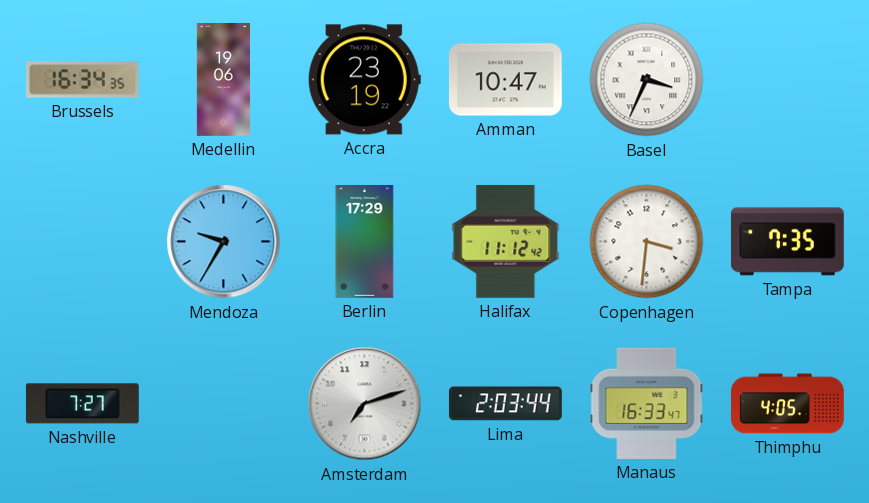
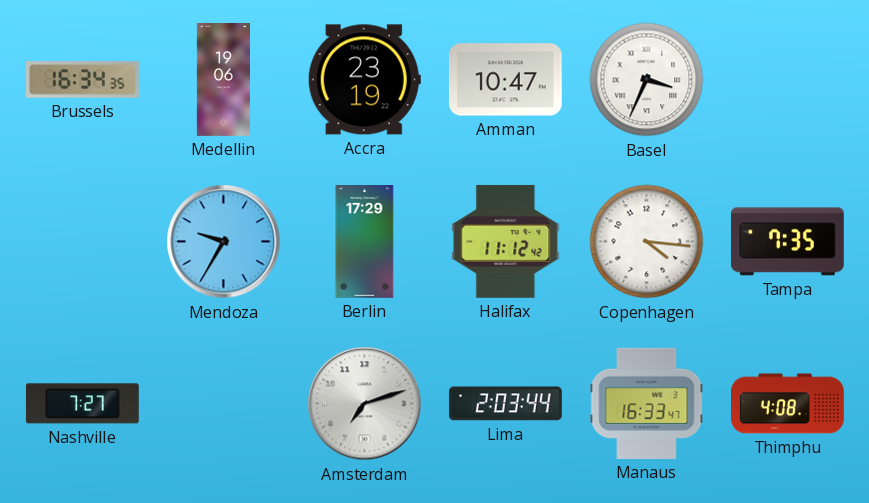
Copenhagen: 3:31 -> 4:16
Thimphu: 4:05 -> 4:08
